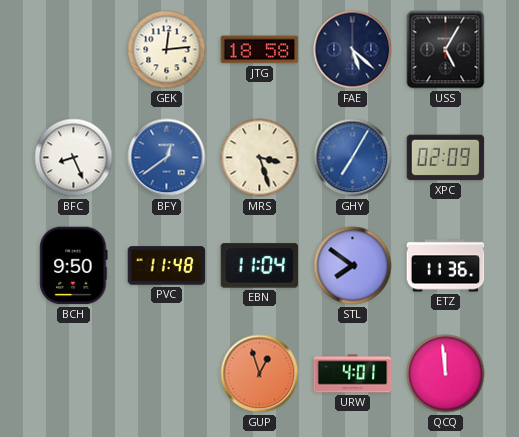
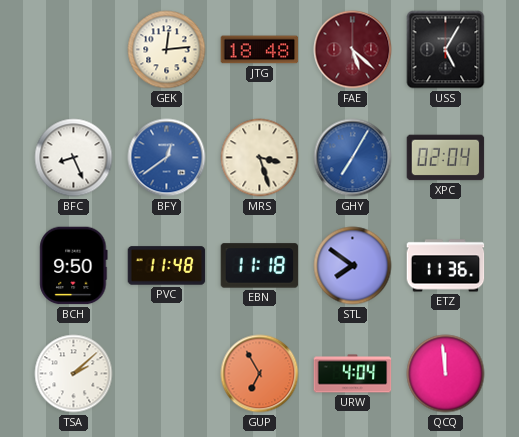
JTG: 18:58 -> 18:48
FAE dial: navy -> burgundy
XPC: 02:09 -> 02:04
EBN: 11:04 -> 11:18
TSA: none -> 2:08
GUP: 12:57 -> 6:55
URW: 4:01 -> 4:04
